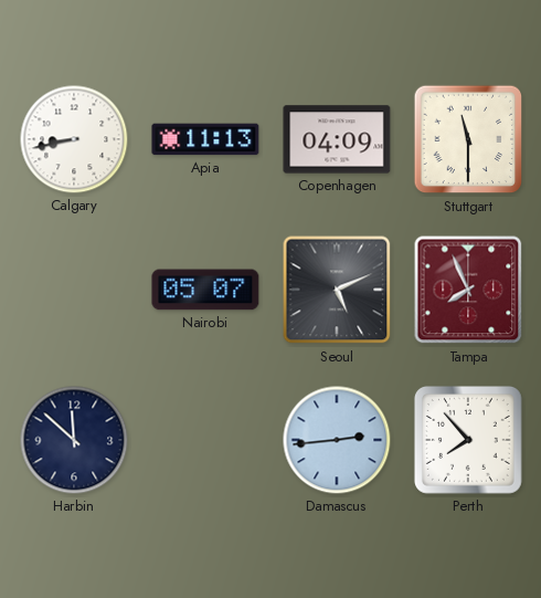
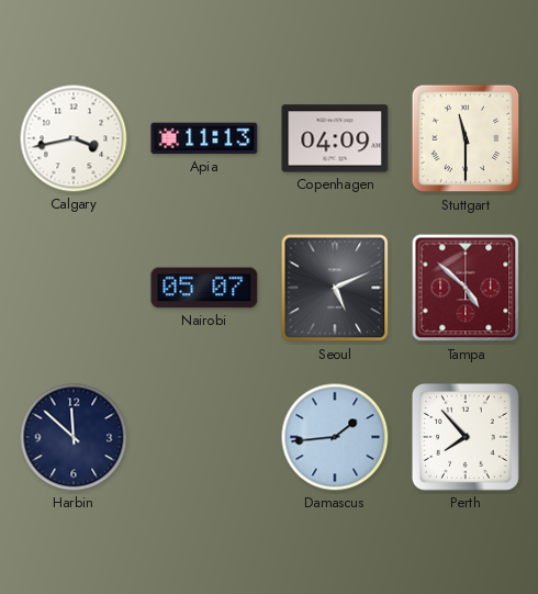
Calgary: 8:43 -> 3:43
Tampa: 7:56 -> 4:52
Damascus: 2:44 -> 1:44
